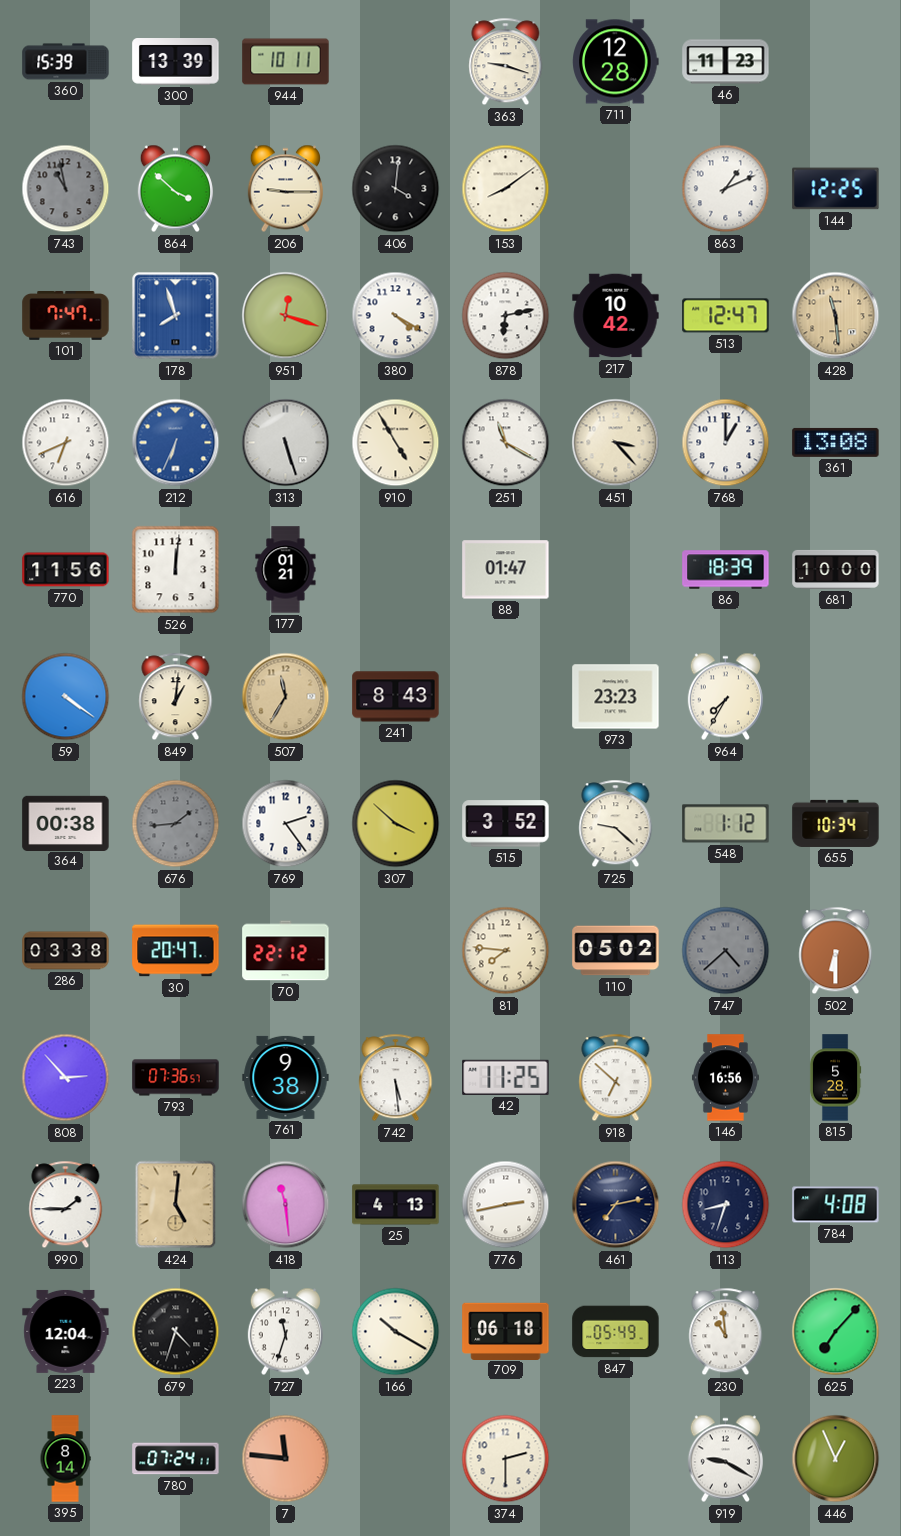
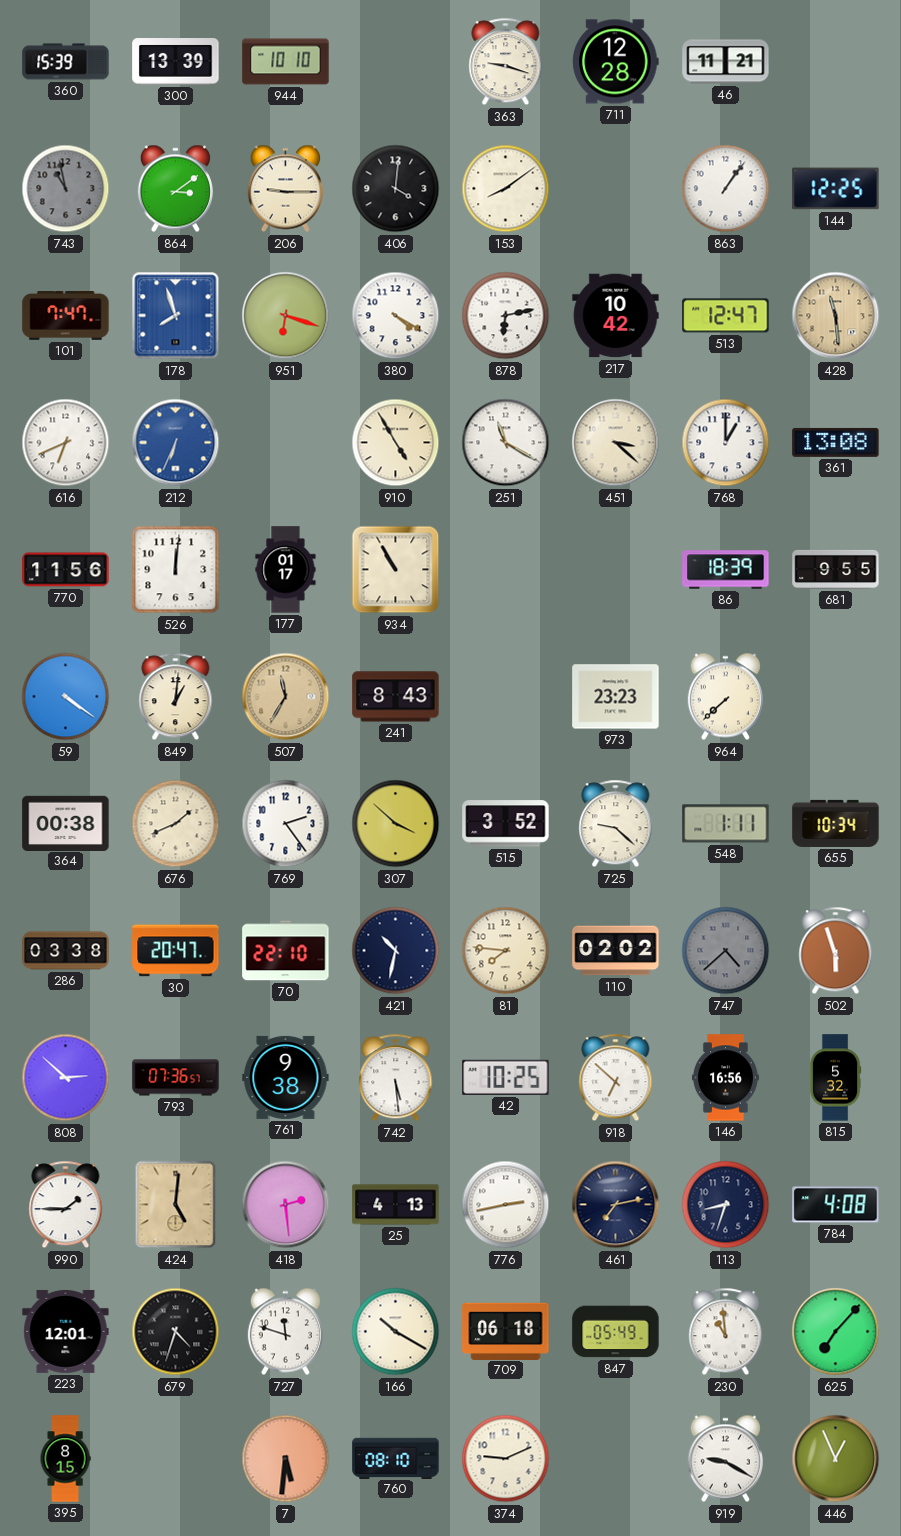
944: 10:11 -> 10:10
46: 11:23 -> 11:21
864: 3:52 -> 3:09
863: 1:11 -> 1:06
951: 12:18 -> 6:18
313: 5:27 -> none
451: 3:23 -> 3:22
177: 01:21 -> 01:17
934: none -> 10:55
88: 01:47 -> none
681: 10:00 -> 9:55
964: 7:35 -> 7:38
676: 1:44 -> 1:41
676 dial: grey -> cream
548: 1:12 -> 1:11
70: 22:12 -> 22:10
421: none -> 10:32
110: 05:02 -> 02:02
502: 6:30 -> 5:57
808: 2:53 -> 2:52
42: 11:25 -> 10:25
815: 5:28 -> 5:32
418: 11:29 -> 2:29
223: 12:04 -> 12:01
727: 11:33 -> 11:48
395: 8:14 -> 8:15
780: 07:24 -> none
7: 11:46 -> 5:31
760: none -> 08:10
374: 2:30 -> 9:11
